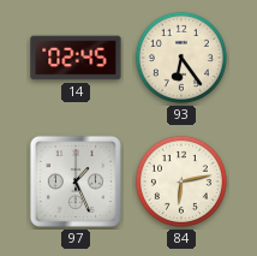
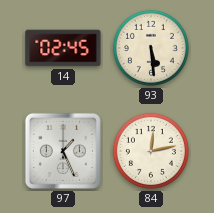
93: 6:24 -> 5:29
84: 6:13 -> 12:13
